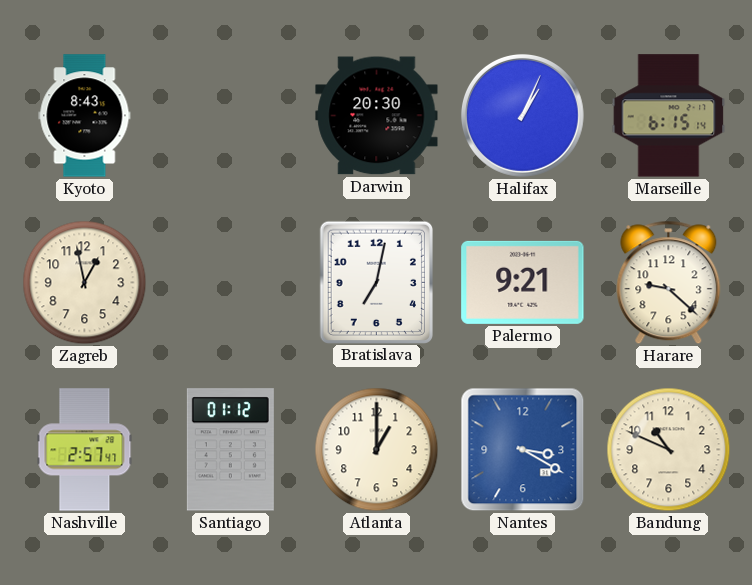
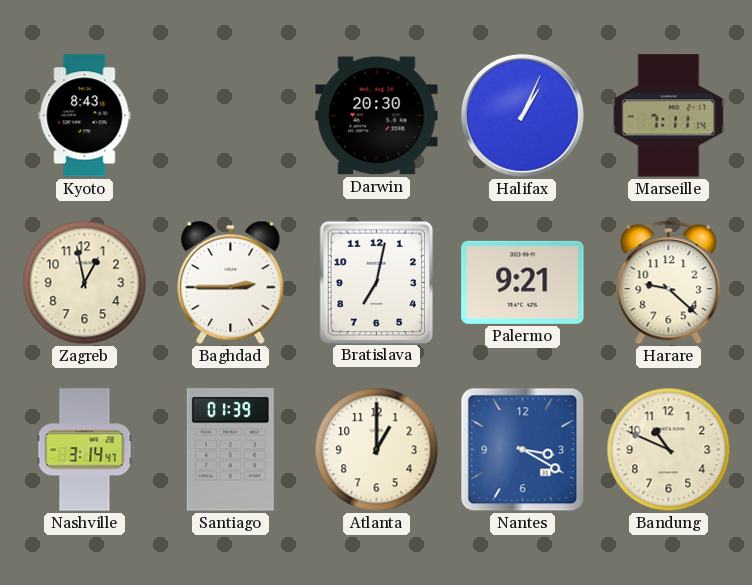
Marseille: 6:15 -> 7:11
Baghdad: none -> 2:45
Nashville: 2:57 -> 3:14
Santiago: 01:12 -> 01:39
